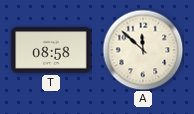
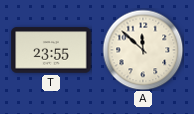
T: 08:58 -> 23:55
